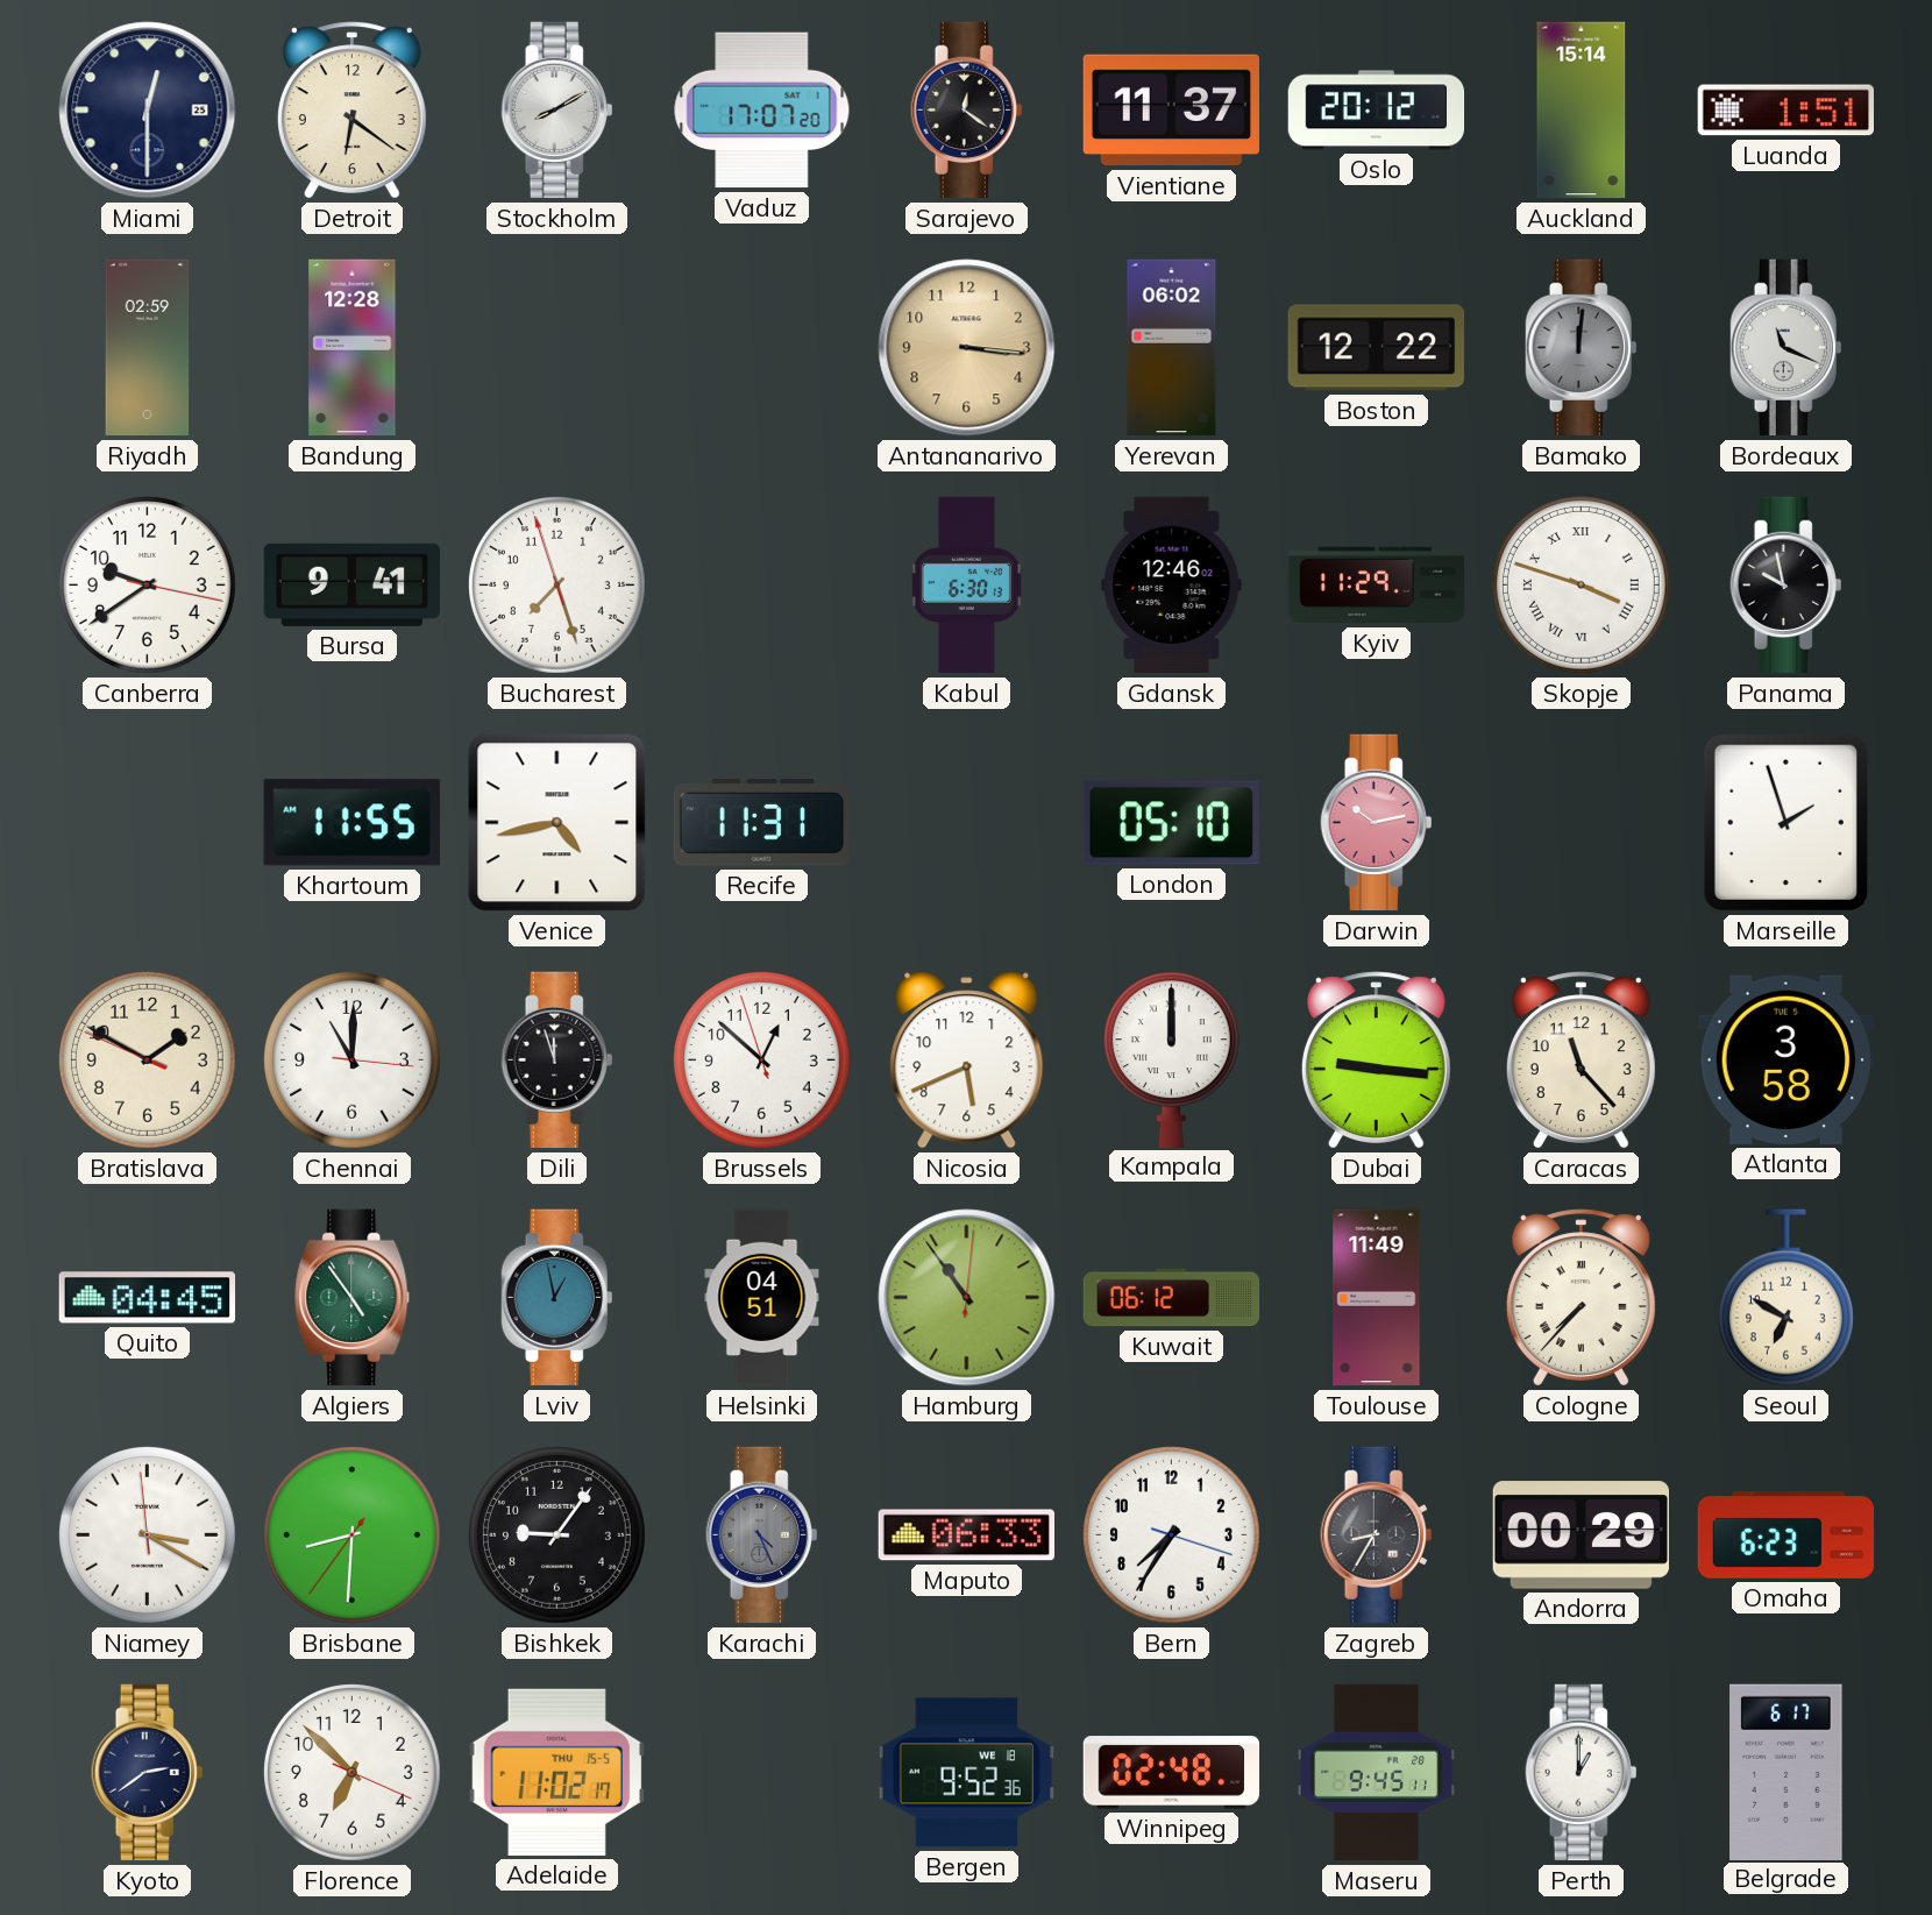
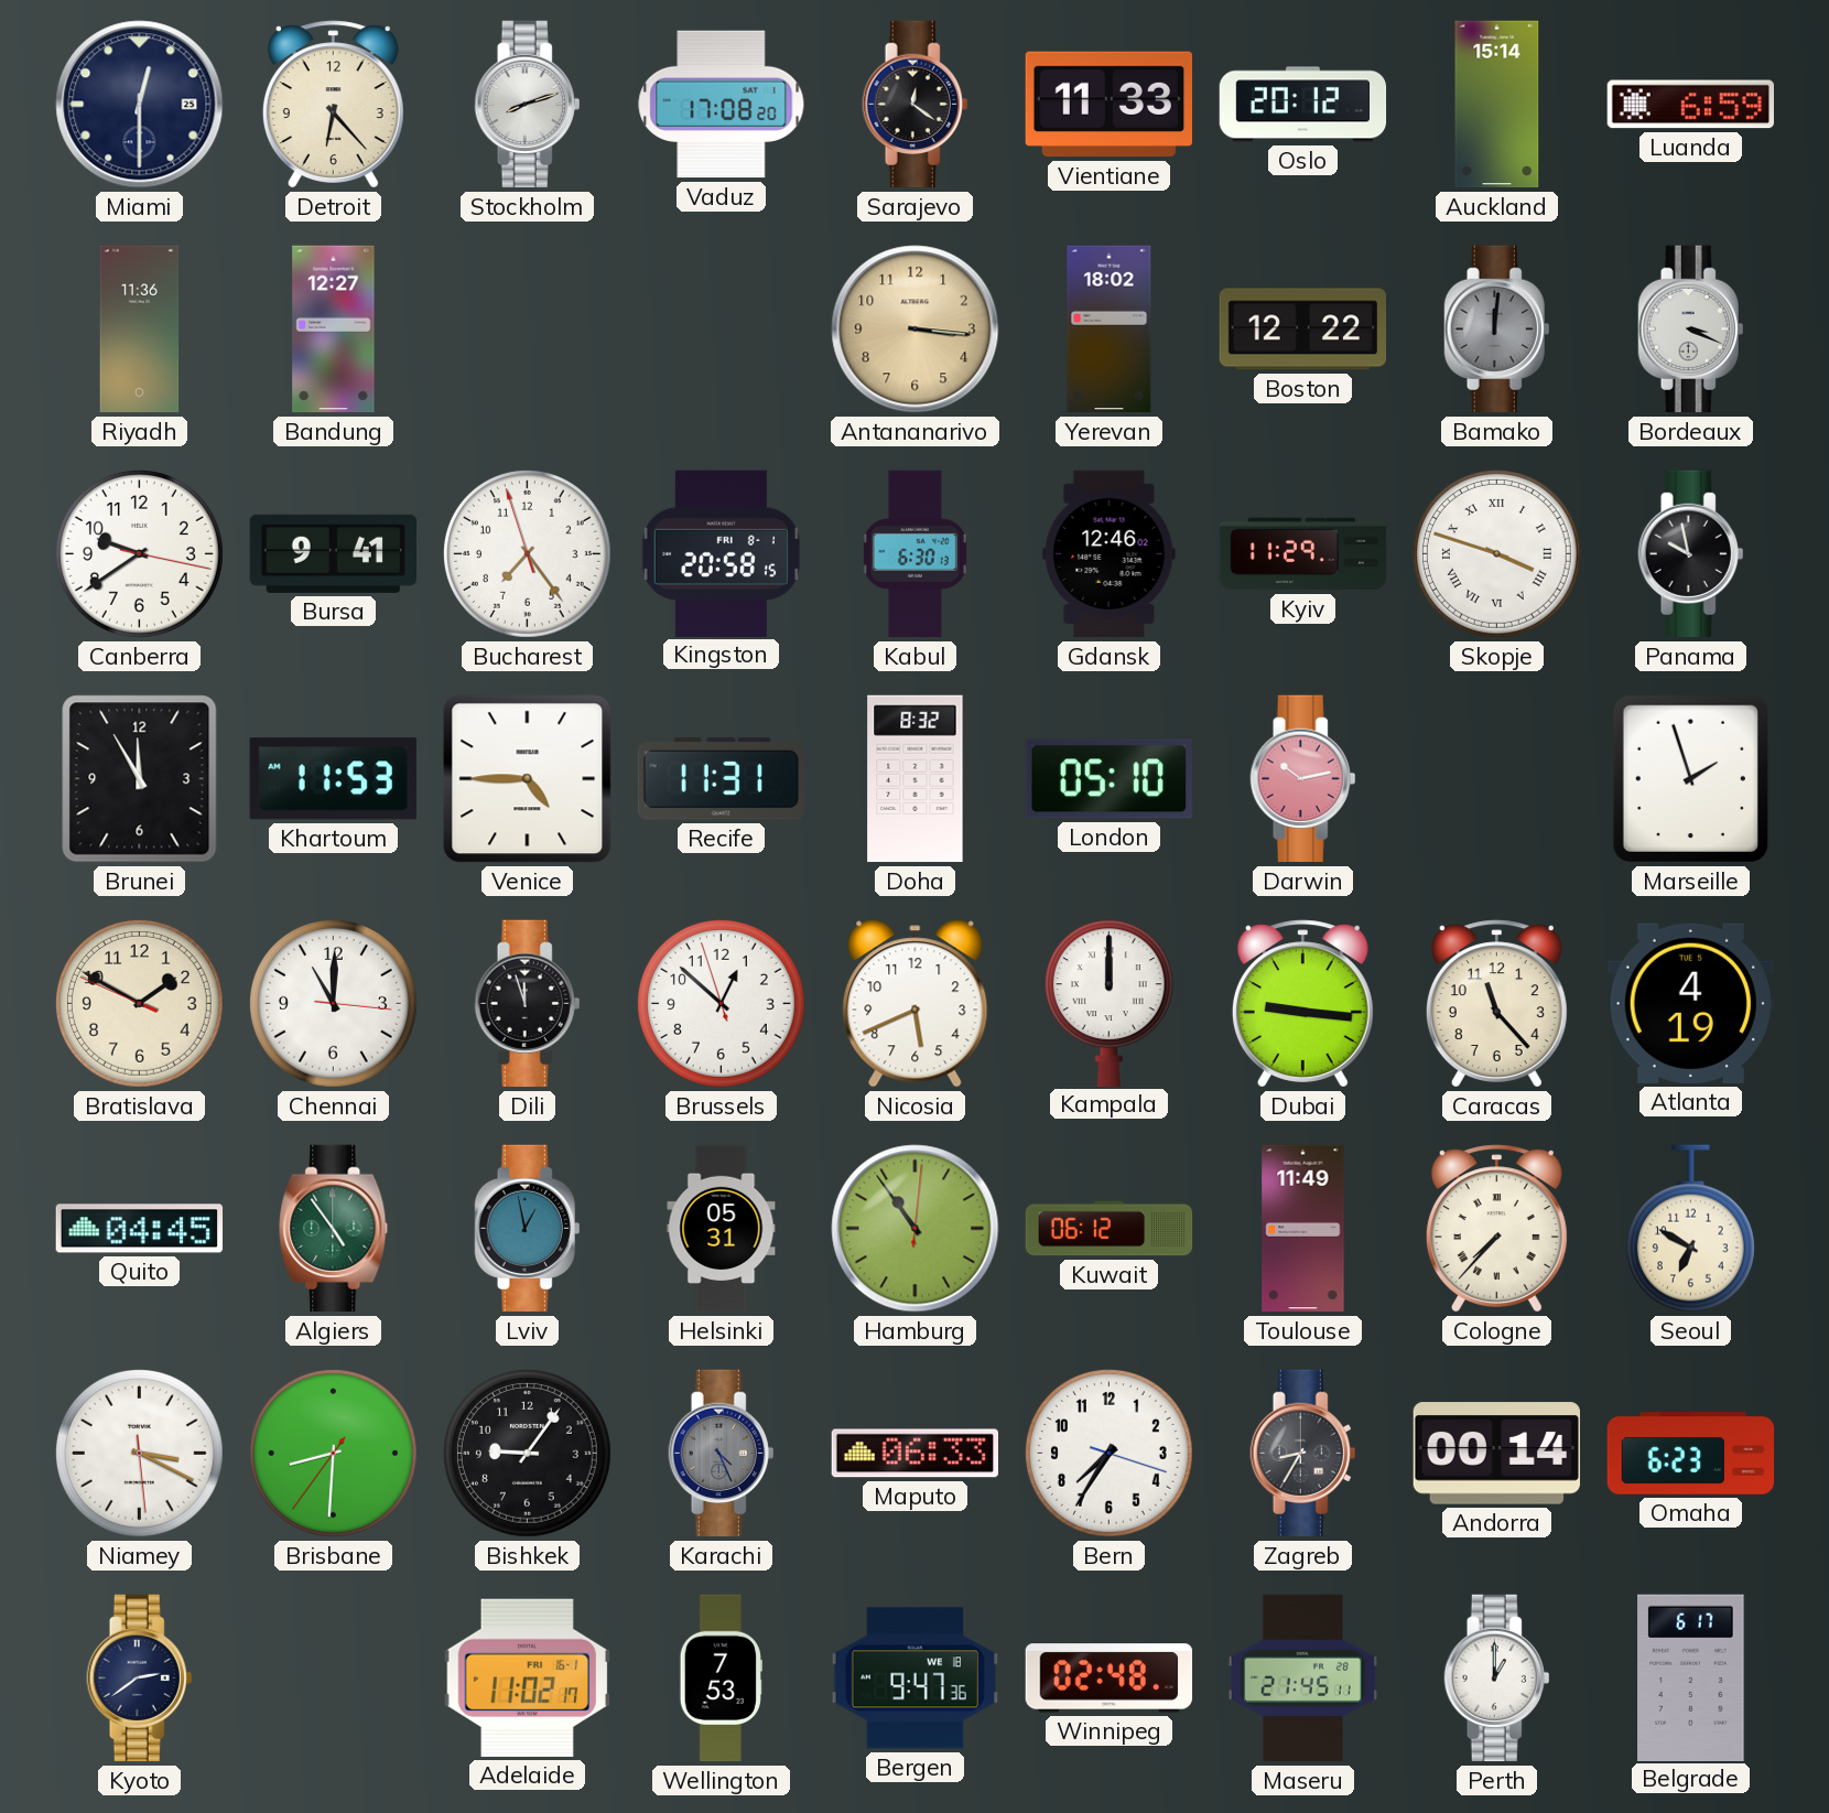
Detroit: 6:21 -> 6:23
Stockholm: 8:10 -> 8:12
Vaduz: 17:07 -> 17:08
Vientiane: 11:37 -> 11:33
Luanda: 1:51 -> 6:59
Riyadh: 02:59 -> 11:36
Bandung: 12:28 -> 12:27
Yerevan: 06:02 -> 18:02
Bordeaux: 11:19 -> 3:19
Bucharest: 7:26 -> 7:23
Kingston: none -> 20:58
Brunei: none -> 11:55
Khartoum: 11:55 -> 11:53
Venice: 4:43 -> 4:45
Doha: none -> 8:32
Atlanta: 3:58 -> 4:19
Helsinki: 04:51 -> 05:31
Niamey: 3:19:59 -> 3:19:29
Andorra: 00:29 -> 00:14
Florence: 6:52 -> none
Adelaide date: THU 15-5 -> FRI 16-1
Wellington: none -> 7:53
Bergen: 9:52 -> 9:47
Maseru: 9:45 -> 21:45
